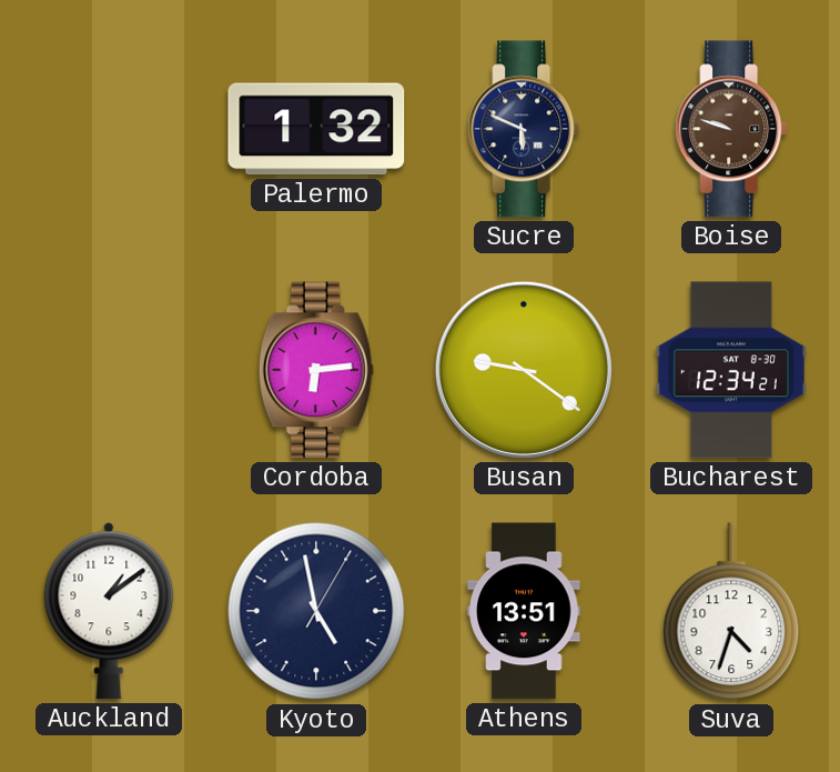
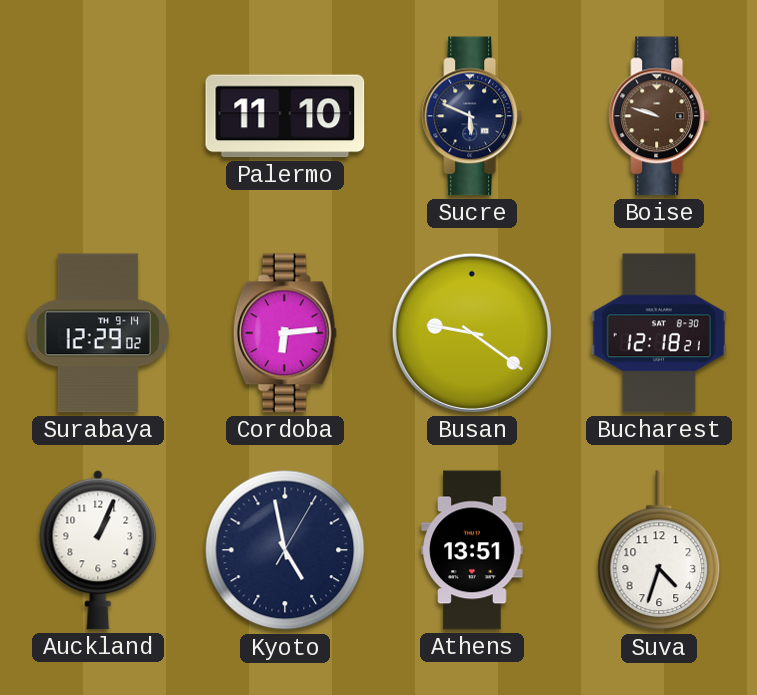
Palermo: 1:32 -> 11:10
Surabaya: none -> 12:29
Bucharest: 12:34 -> 12:18
Auckland: 1:09 -> 1:04
